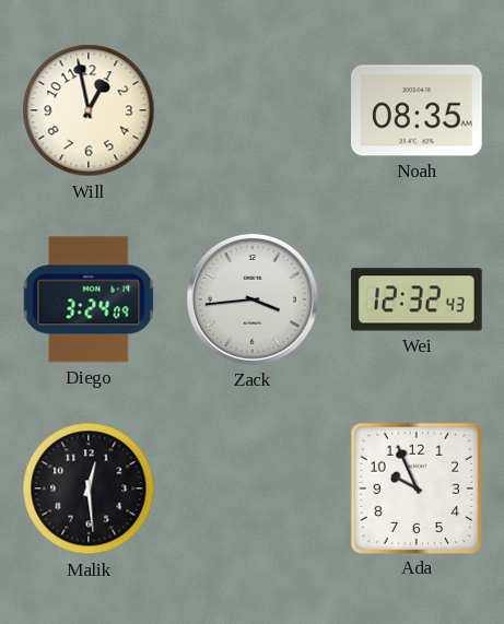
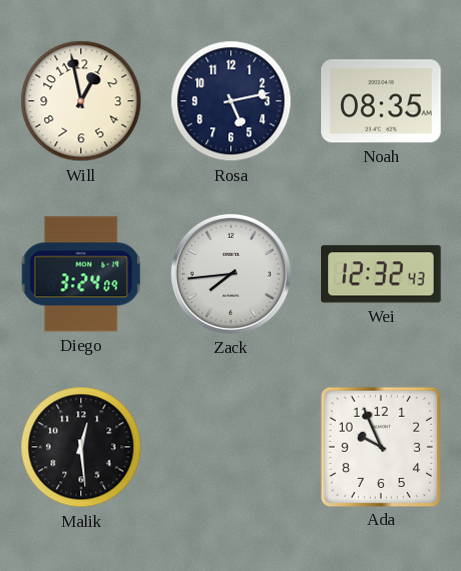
Rosa: none -> 5:13
Zack: 3:44 -> 7:44
